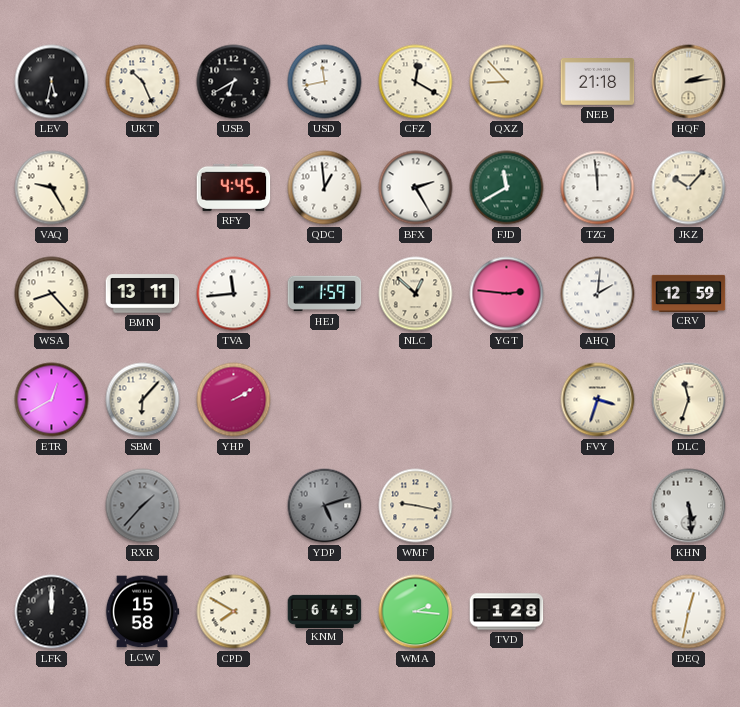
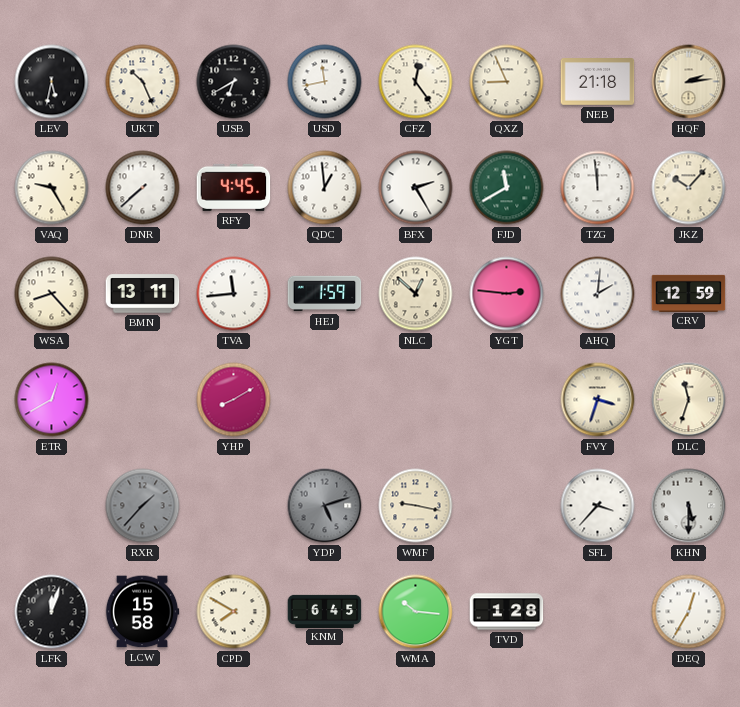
CFZ: 12:20 -> 12:24
QXZ: 8:53 -> 8:56
DNR: none -> 7:38
SBM: 6:07 -> none
YHP: 2:10 -> 8:10
SFL: none -> 3:37
KHN: 5:29 -> 5:30
LFK: 12:00 -> 12:03
WMA: 2:16 -> 10:16
DEQ: 12:32 -> 12:35
